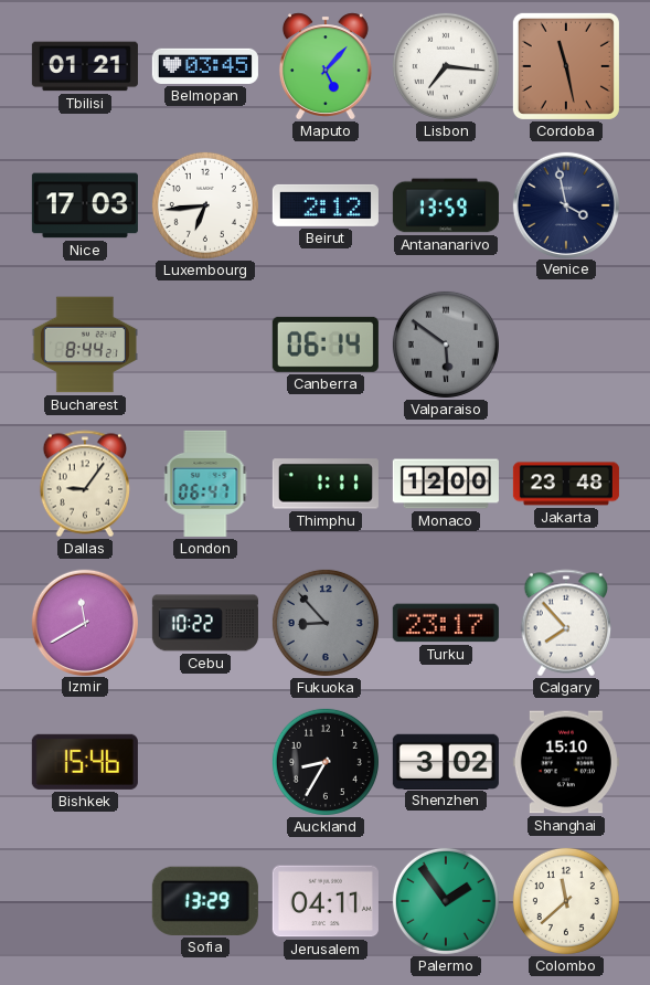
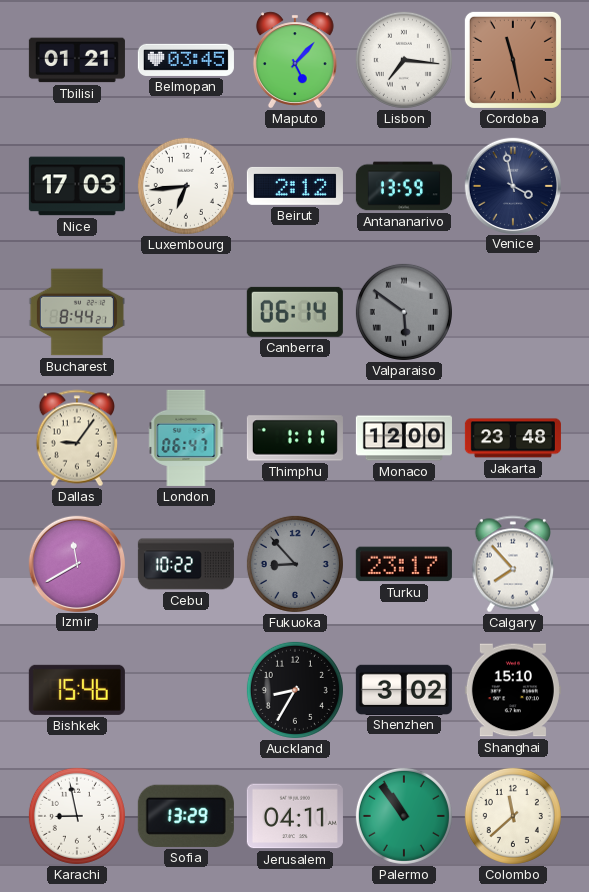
Karachi: none -> 8:58
Palermo: 1:54 -> 10:54
